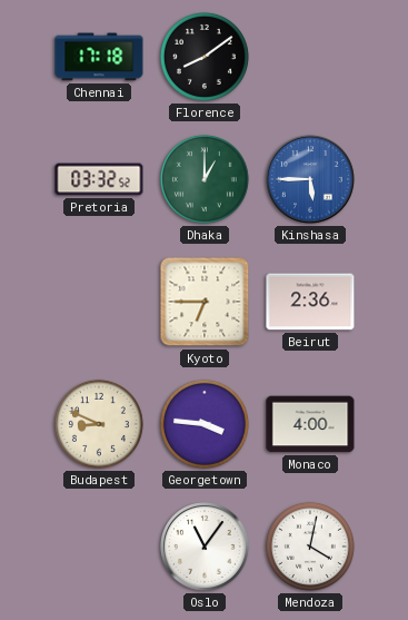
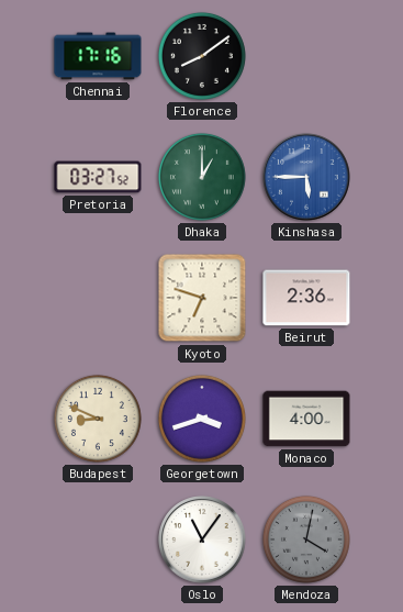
Chennai: 17:18 -> 17:16
Pretoria: 03:32 -> 03:27
Kyoto: 6:45 -> 6:48
Georgetown: 3:46 -> 3:42
Mendoza dial: white -> grey
